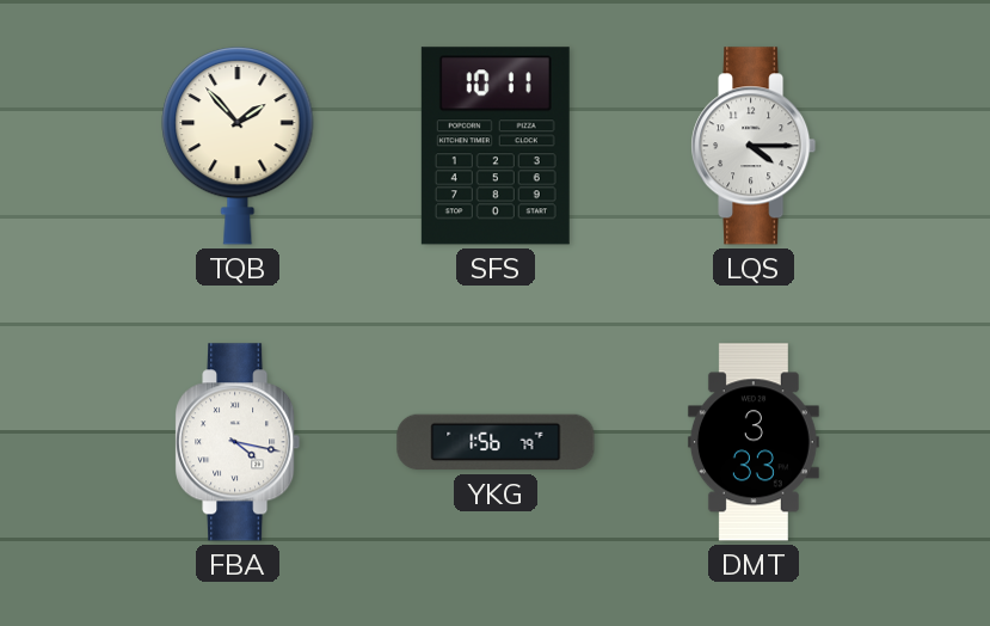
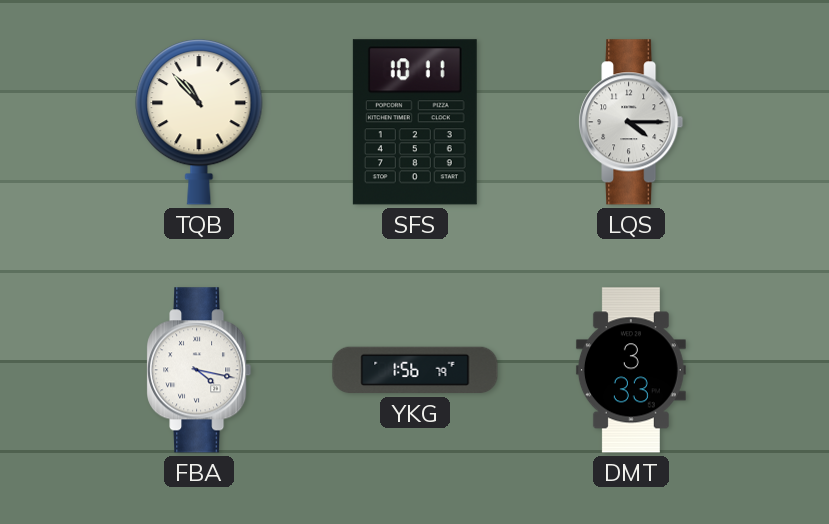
TQB: 1:53 -> 10:53
